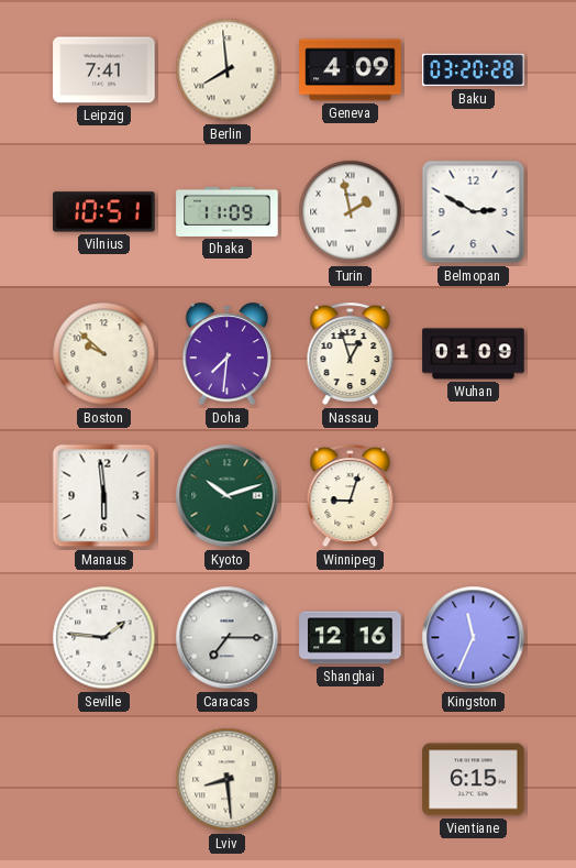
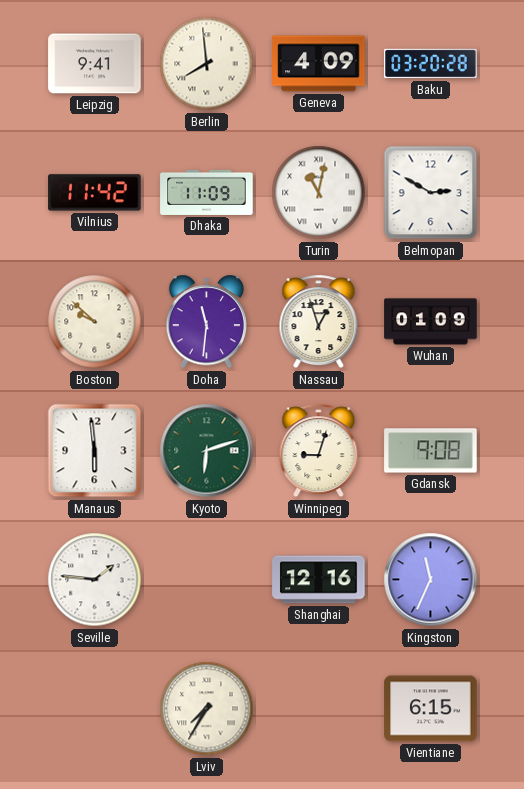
Leipzig: 7:41 -> 9:41
Vilnius: 10:51 -> 11:42
Turin: 1:58 -> 11:02
Doha: 7:31 -> 11:31
Kyoto: 10:12 -> 6:12
Gdansk: none -> 9:08
Caracas: 7:15 -> none
Lviv: 8:29 -> 7:35
